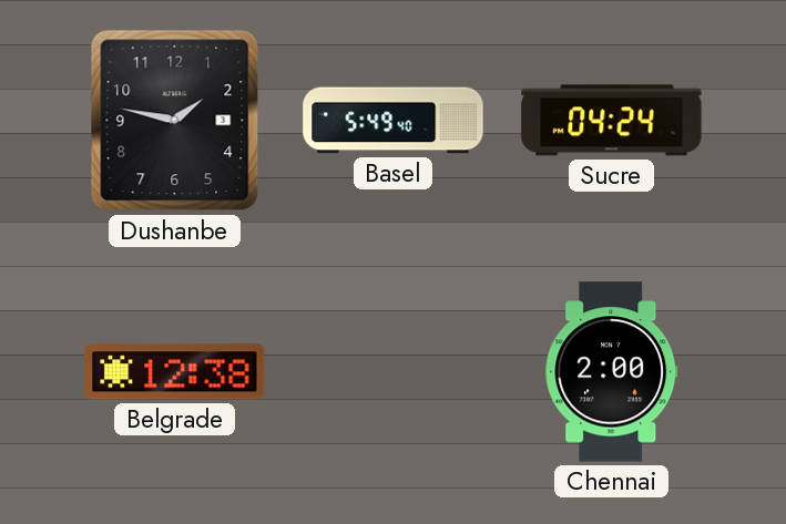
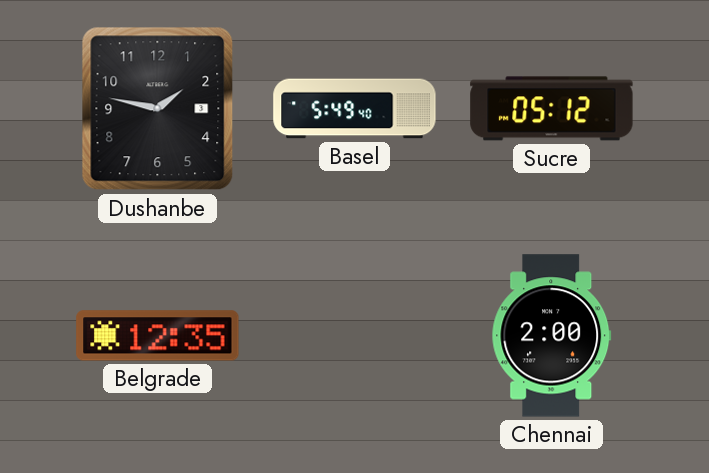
Sucre: 04:24 -> 05:12
Belgrade: 12:38 -> 12:35
